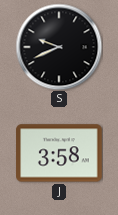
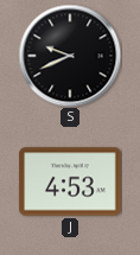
J: 3:58 -> 4:53
